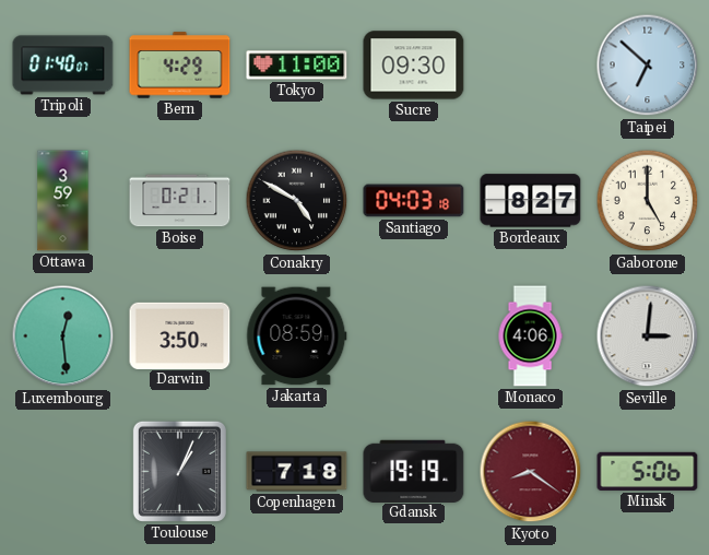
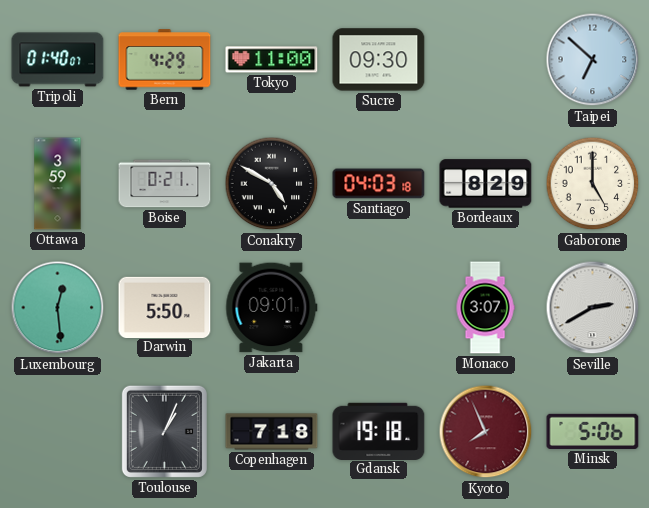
Bordeaux: 8:27 -> 8:29
Darwin: 3:50 -> 5:50
Jakarta: 08:59 -> 09:01
Monaco: 4:06 -> 3:07
Seville: 3:01 -> 2:40
Gdansk: 19:19 -> 19:18
Kyoto: 8:21 -> 7:56
